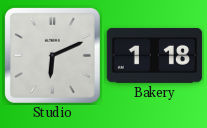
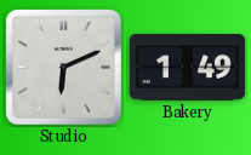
Bakery: 1:18 -> 1:49
